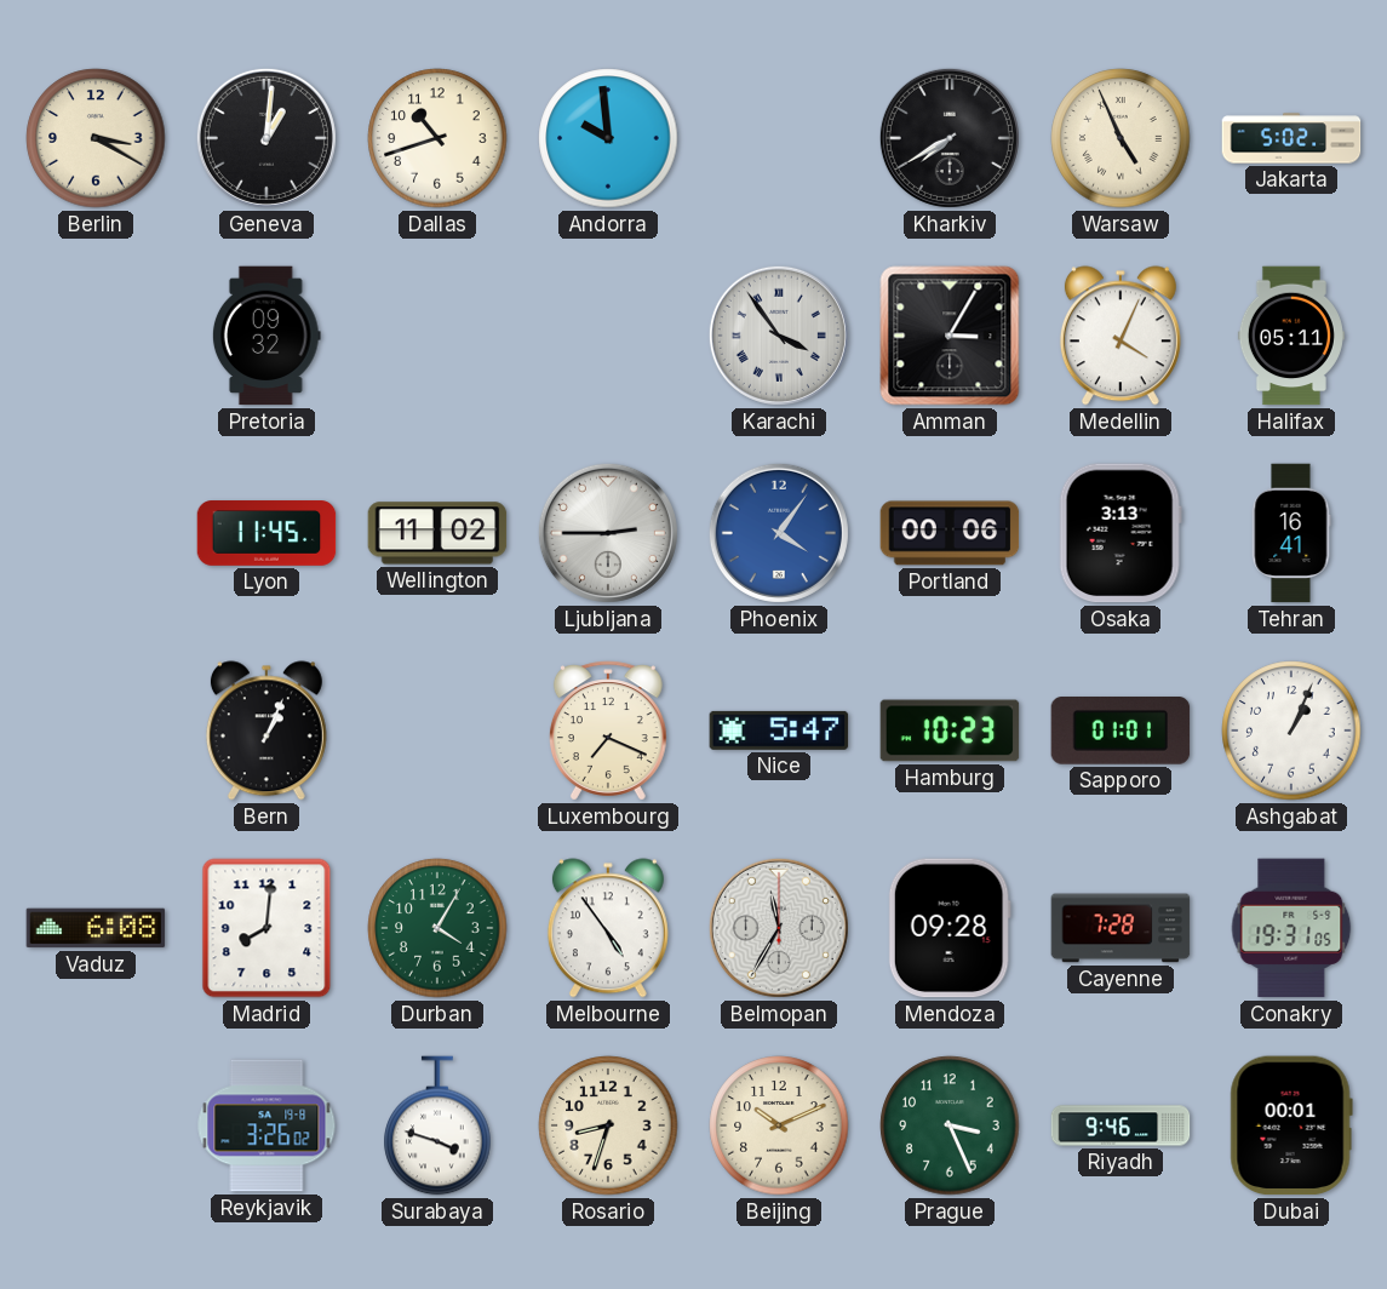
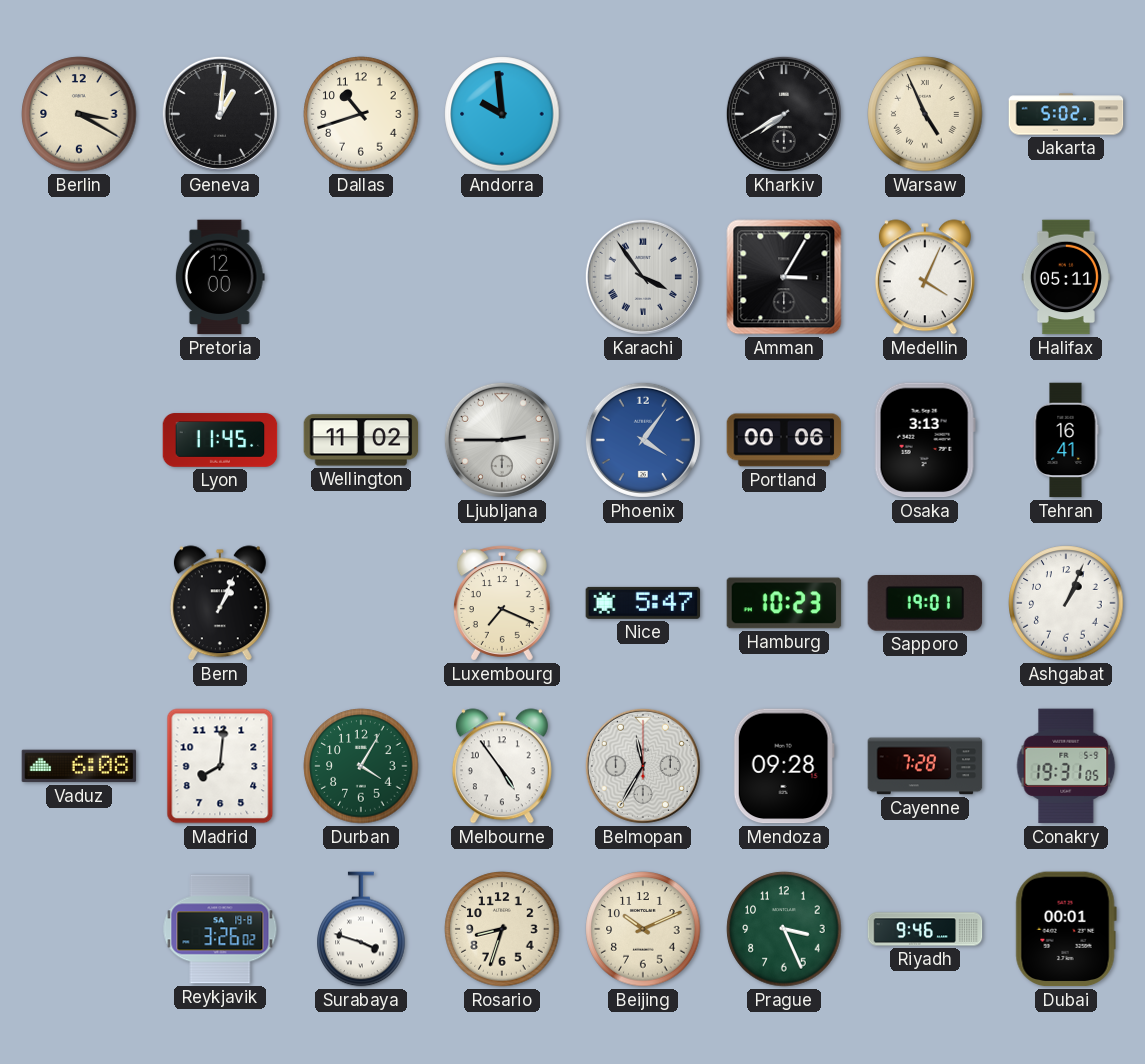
Pretoria: 09:32 -> 12:00
Sapporo: 01:01 -> 19:01
